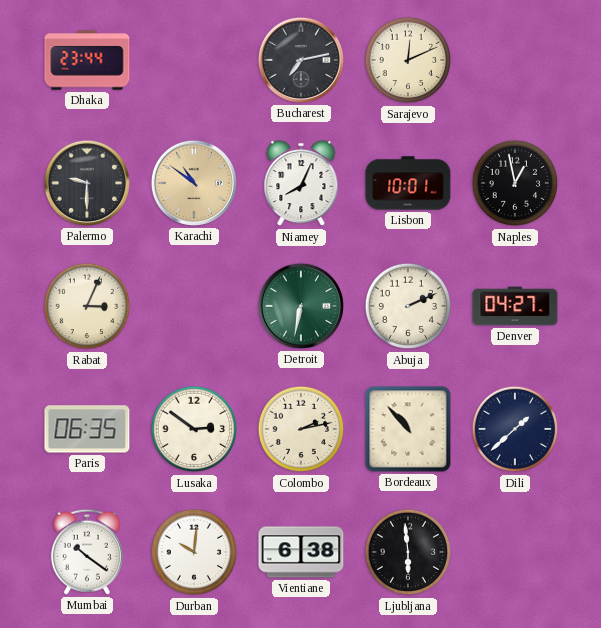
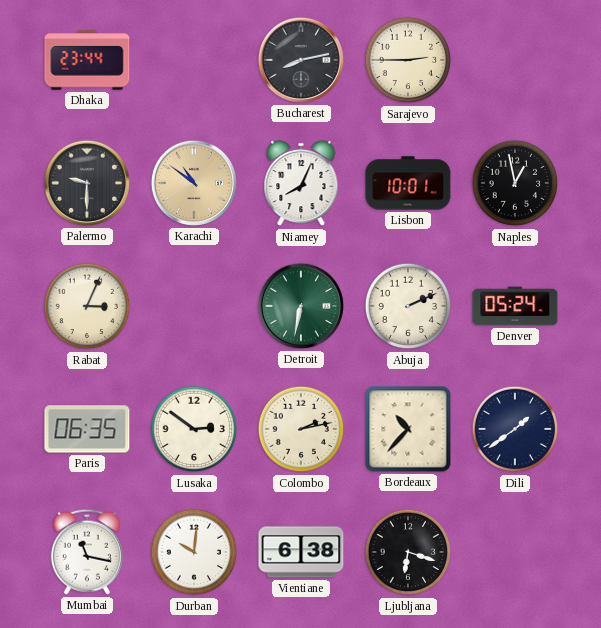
Bucharest: 7:13 -> 8:13
Sarajevo: 12:11 -> 2:45
Denver: 04:27 -> 05:24
Bordeaux: 10:53 -> 10:37
Dili: 1:38 -> 1:39
Mumbai: 10:21 -> 11:17
Ljubljana: 5:59 -> 6:18
